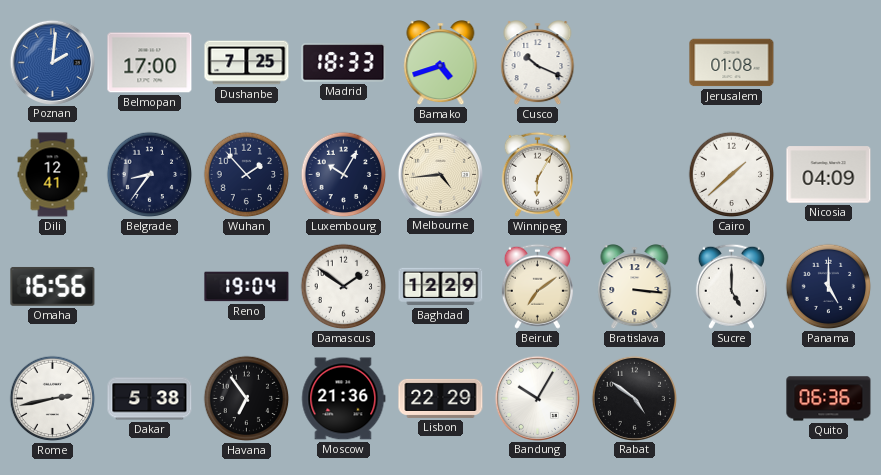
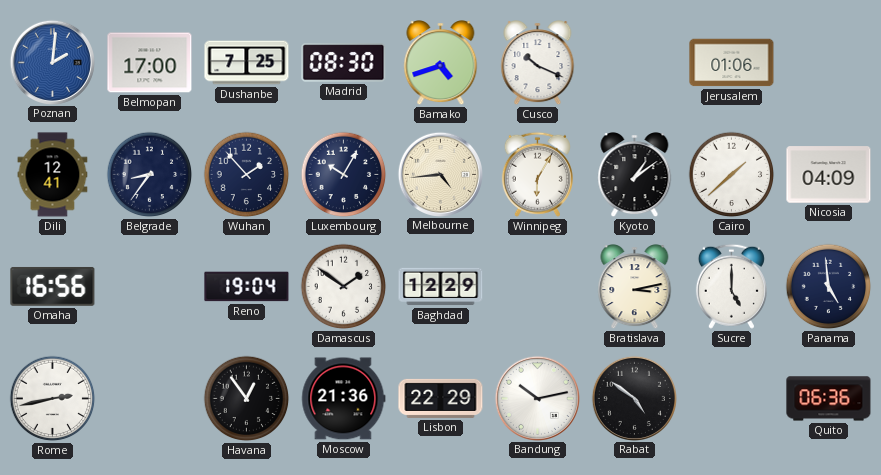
Madrid: 18:33 -> 08:30
Jerusalem: 01:08 -> 01:06
Kyoto: none -> 1:09
Beirut: 7:09 -> none
Bratislava: 3:16 -> 3:13
Panama: 5:00 -> 4:59
Dakar: 5:38 -> none
Havana: 6:54 -> 12:54
Bandung: 10:05 -> 10:13
